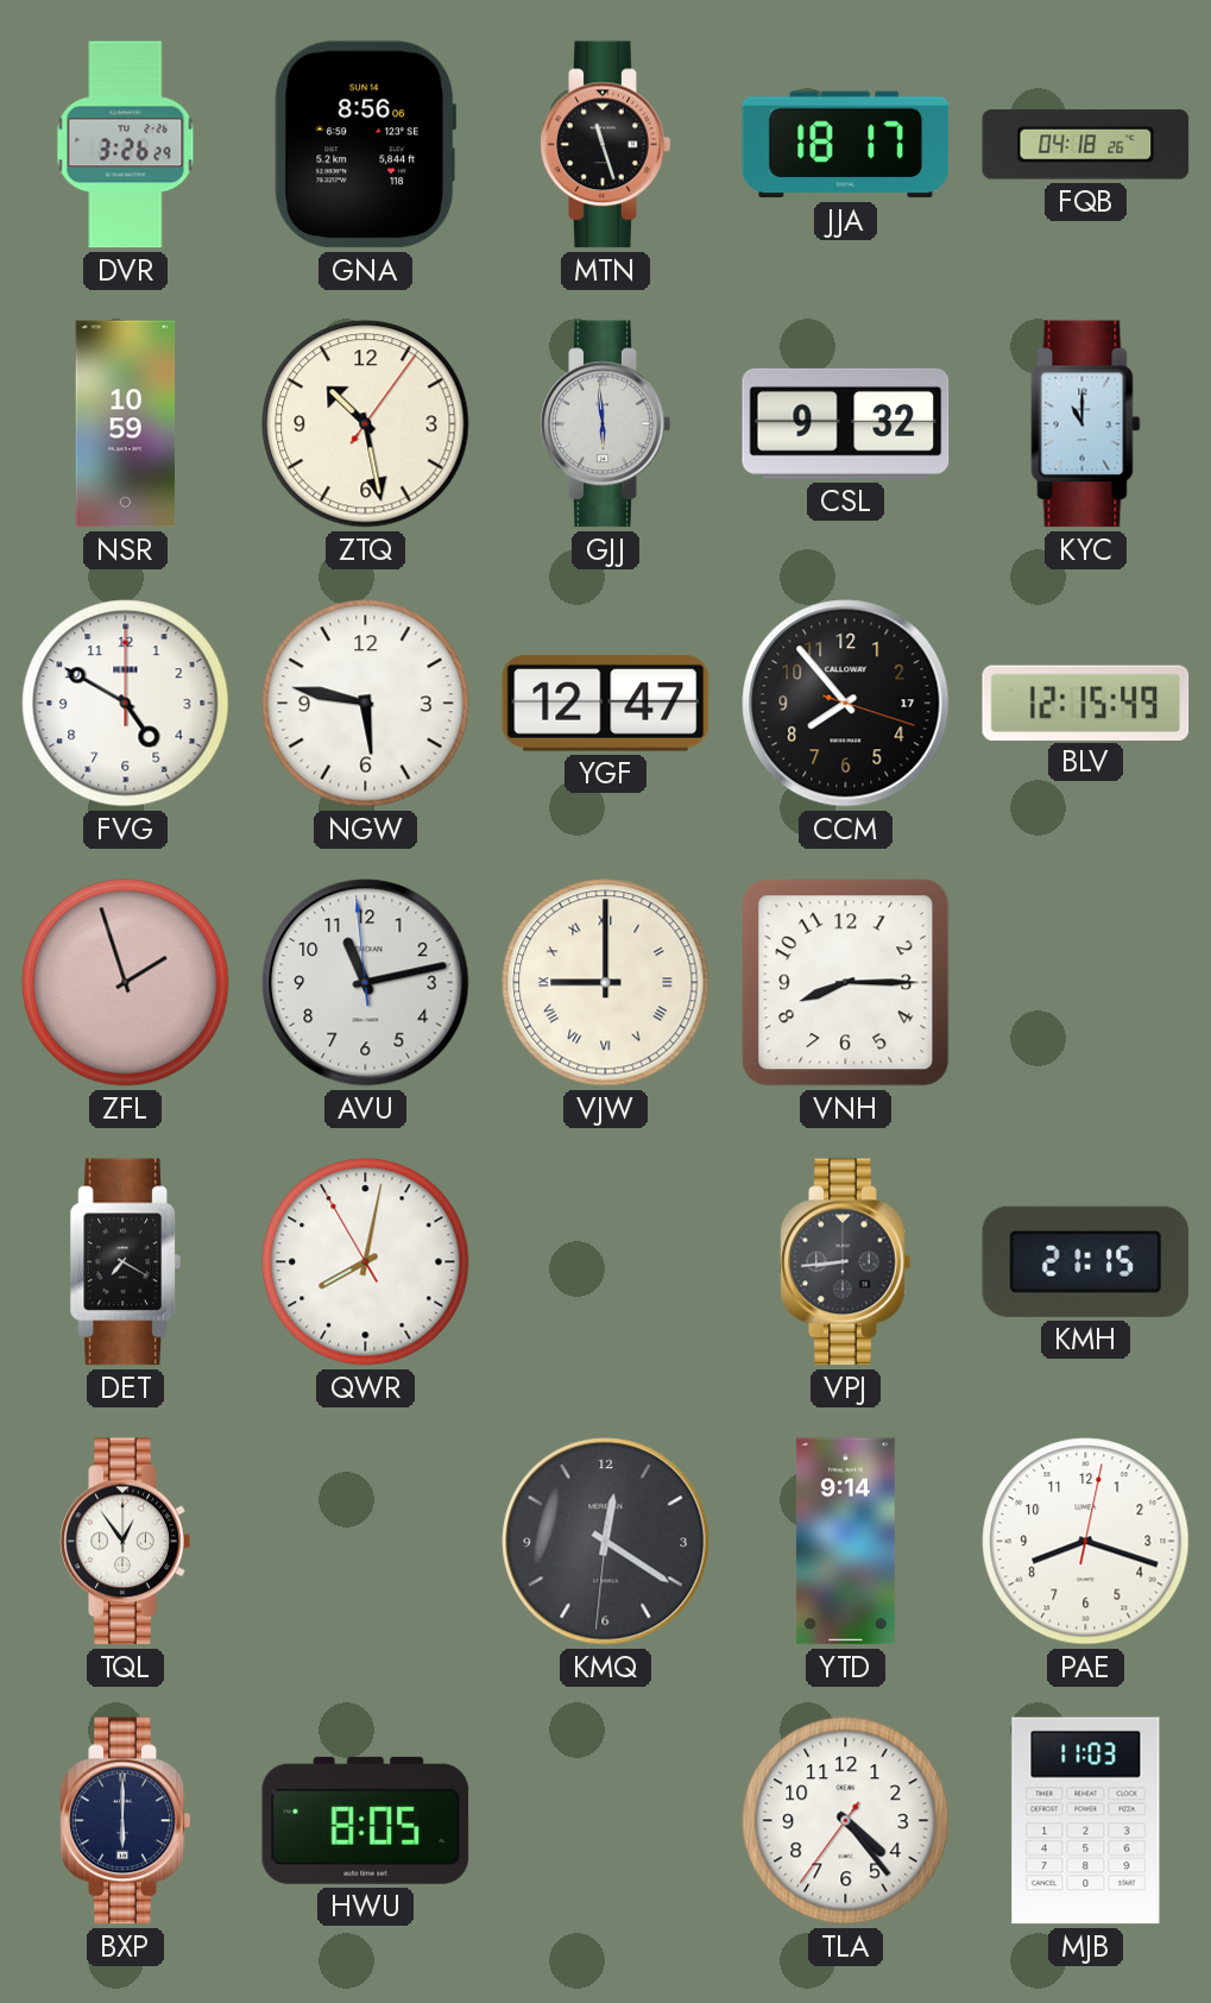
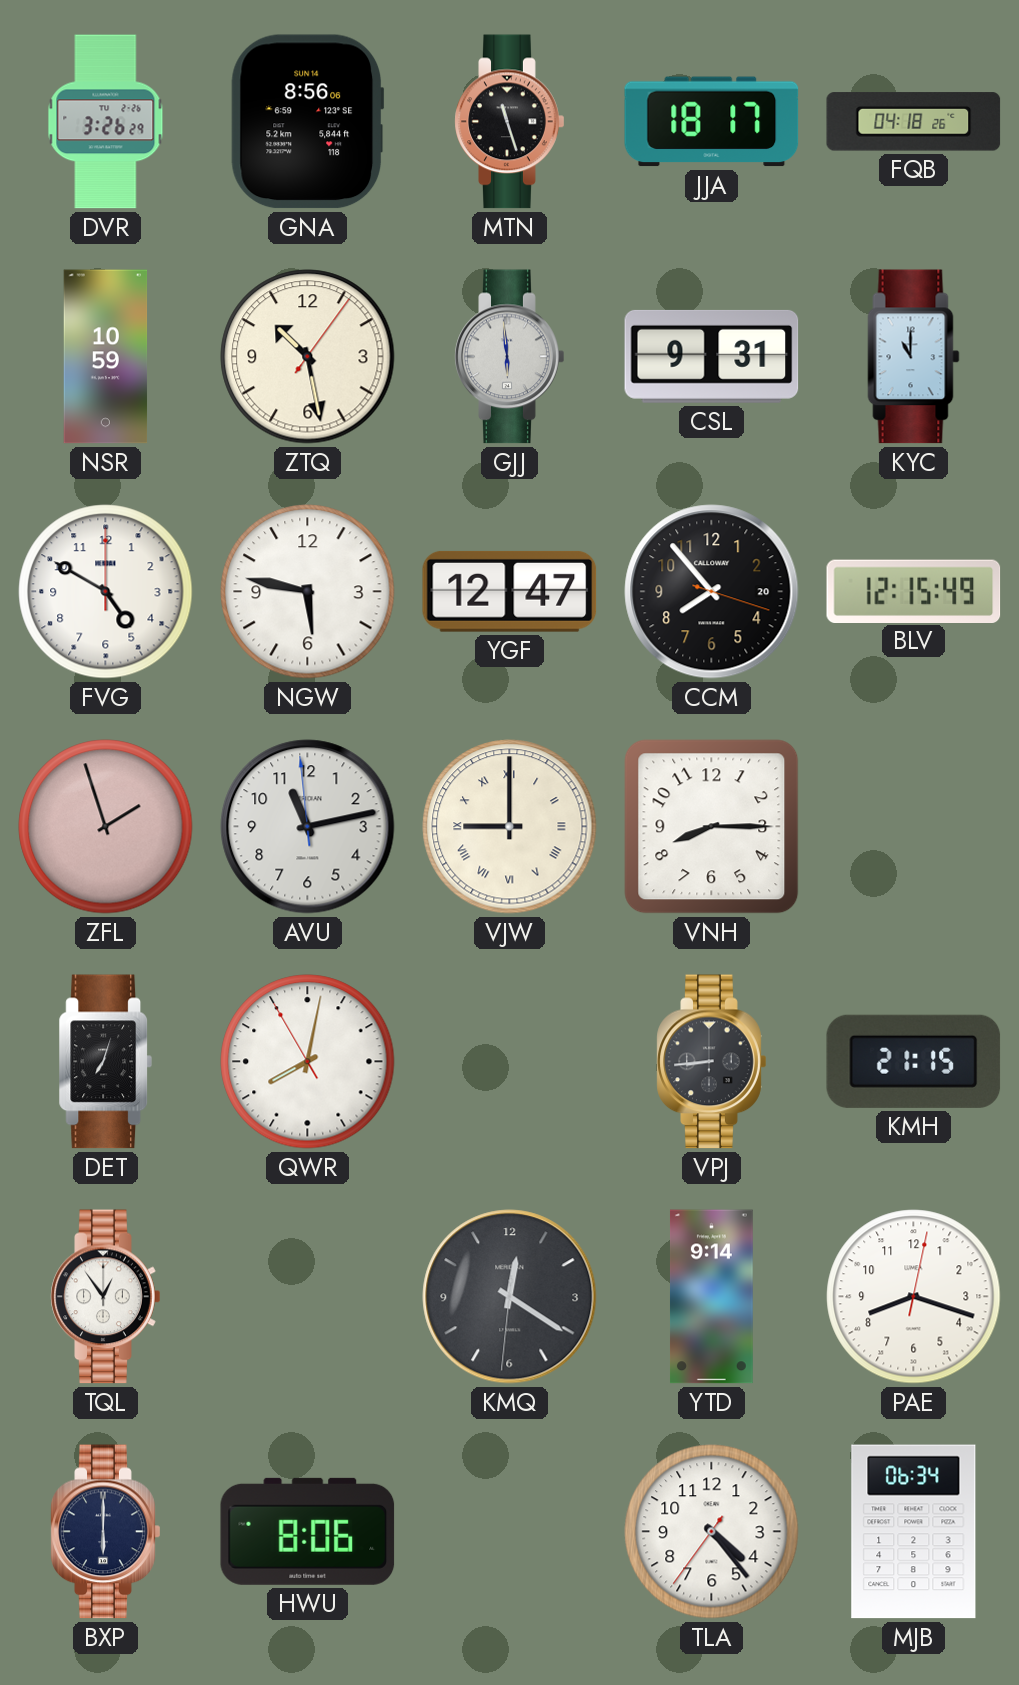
CSL: 9:32 -> 9:31
CCM date: 17 -> 20
DET: 7:20 -> 7:03
HWU: 8:05 -> 8:06
MJB: 11:03 -> 06:34
